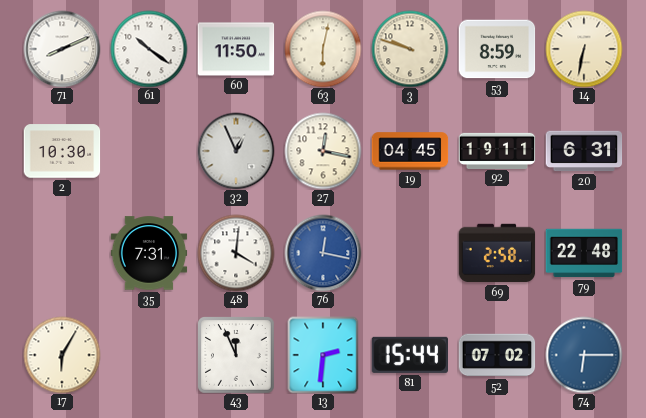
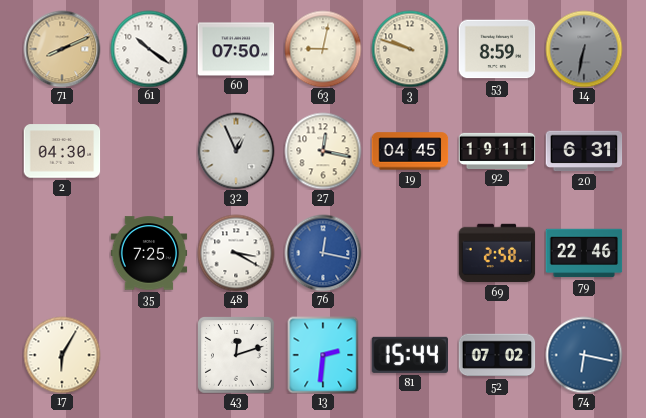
71 dial: white -> champagne
60: 11:50 -> 07:50
63: 6:02 -> 9:02
14 dial: cream -> grey
2: 10:30 -> 04:30
35: 7:31 -> 7:25
48: 4:01 -> 3:20
79: 22:48 -> 22:46
43: 11:56 -> 12:12
74: 6:15 -> 6:17
